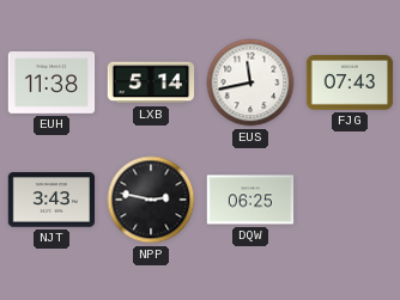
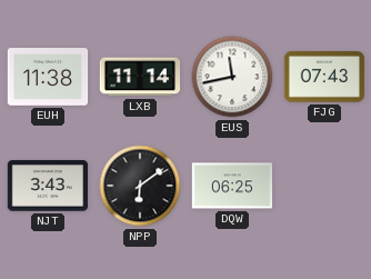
LXB: 5:14 -> 11:14
NPP: 2:47 -> 6:09
